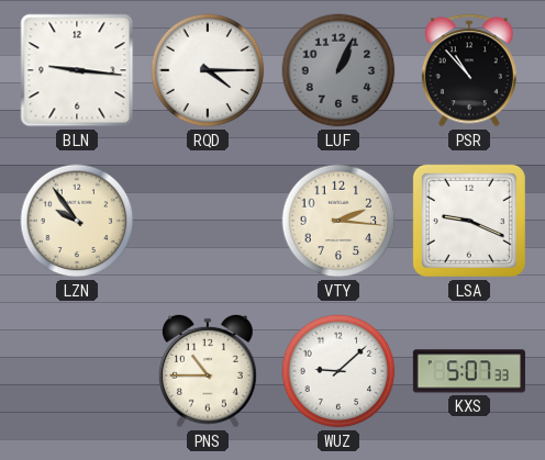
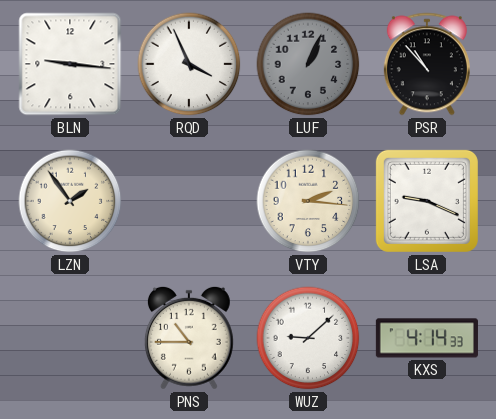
RQD: 4:15 -> 3:56
LZN: 9:54 -> 1:54
KXS: 5:07 -> 4:14
